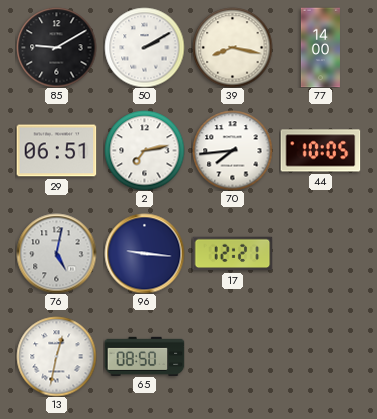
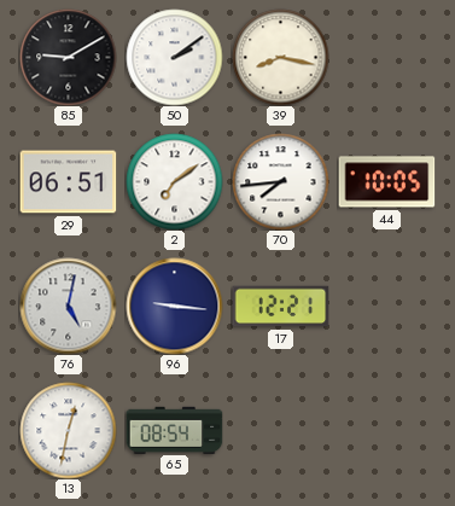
50: 2:10 -> 2:09
77: 14:00 -> none
2: 7:13 -> 7:09
65: 08:50 -> 08:54
